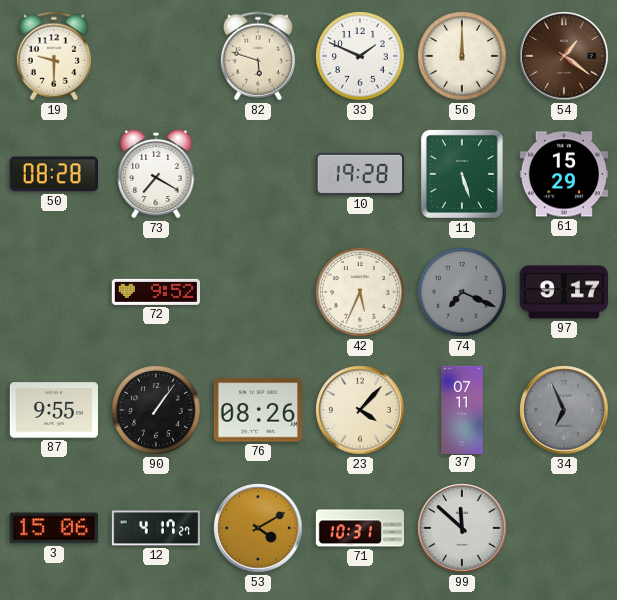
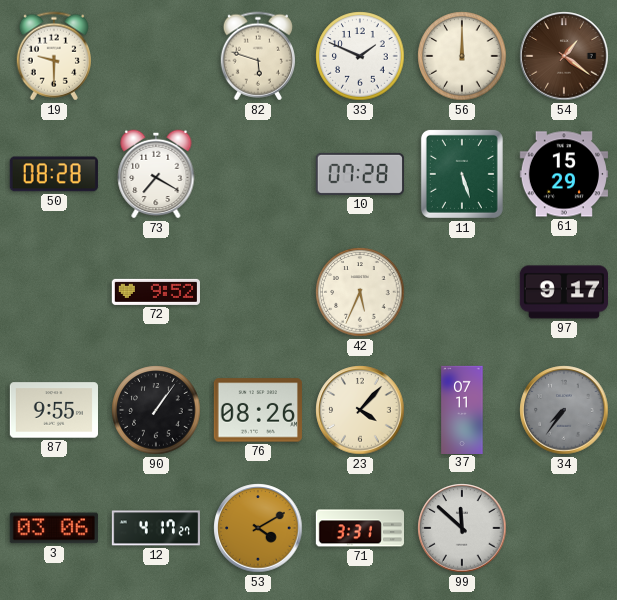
10: 19:28 -> 07:28
74: 7:19 -> none
34: 6:56 -> 7:36
3: 15:06 -> 03:06
71: 10:31 -> 3:31
